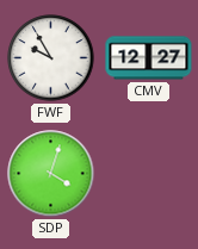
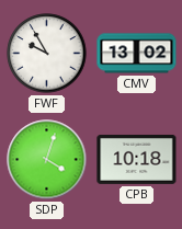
CMV: 12:27 -> 13:02
CPB: none -> 10:18
